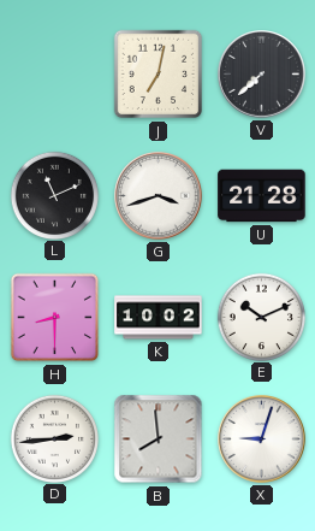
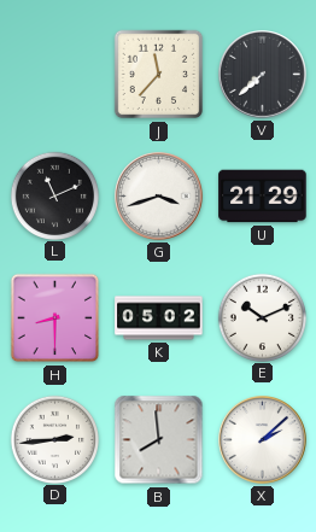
J: 7:02 -> 11:37
U: 21:28 -> 21:29
K: 10:02 -> 05:02
X: 9:03 -> 2:08
